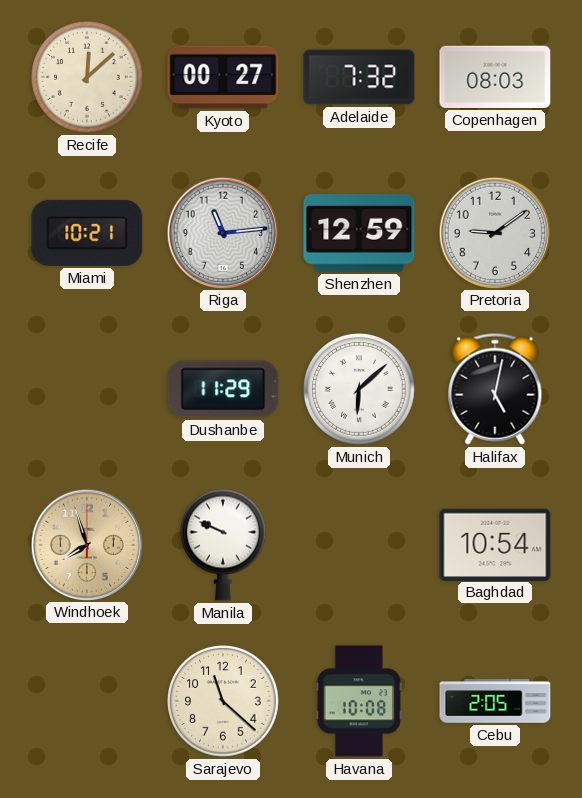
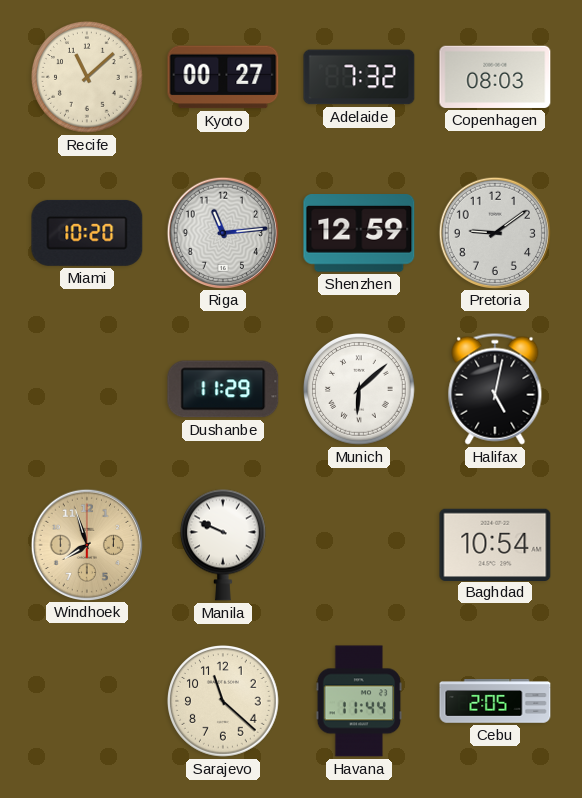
Recife: 12:08 -> 11:08
Miami: 10:21 -> 10:20
Havana: 10:08 -> 11:44
